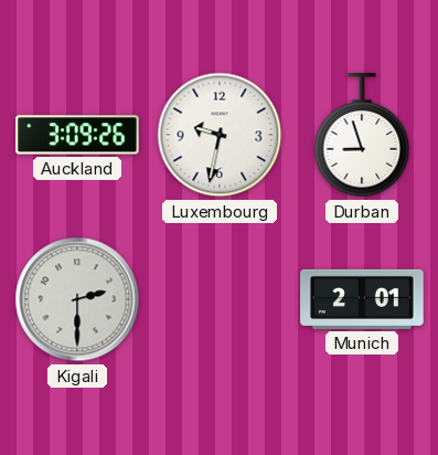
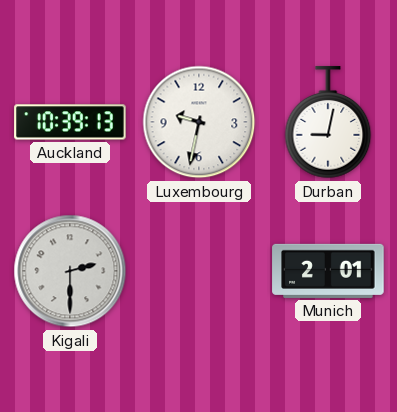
Auckland: 3:09 -> 10:39
Durban: 8:57 -> 9:02
